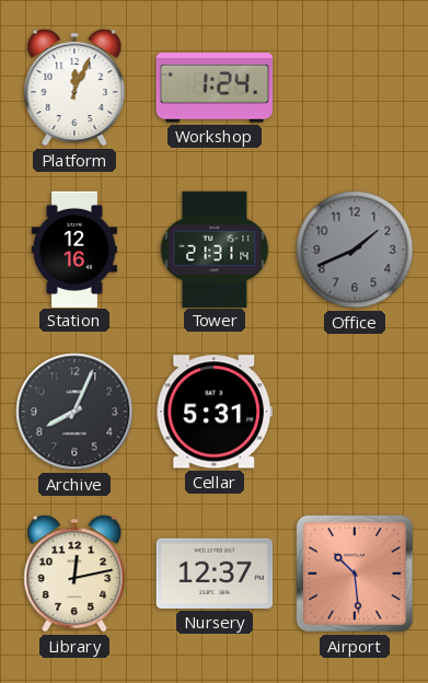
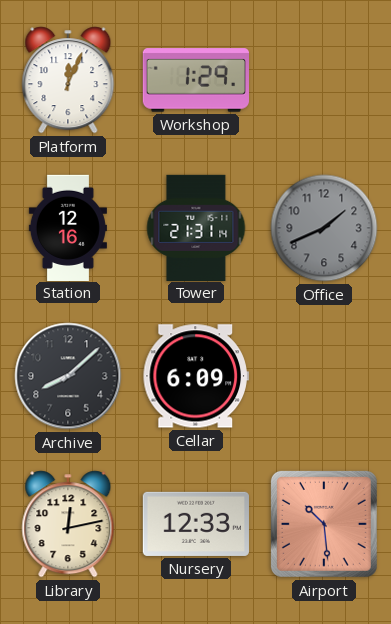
Workshop: 1:24 -> 1:29
Archive: 8:04 -> 8:08
Cellar: 5:31 -> 6:09
Nursery: 12:37 -> 12:33
